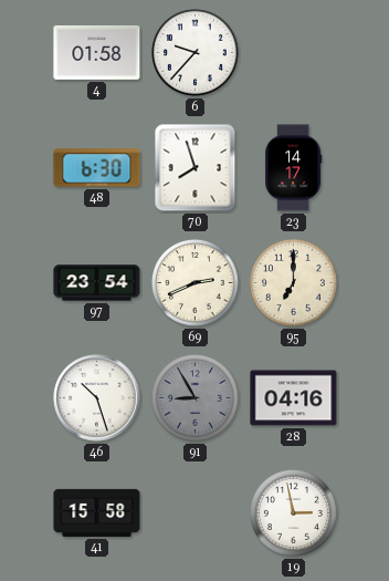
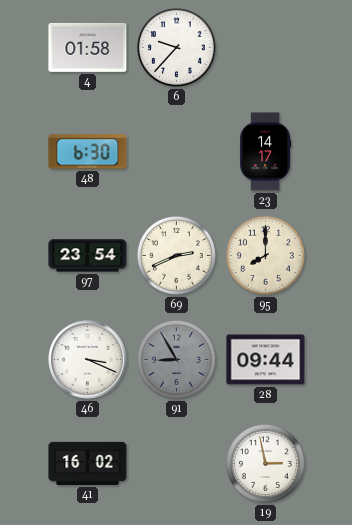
70: 7:57 -> none
95: 7:00 -> 8:00
46: 10:27 -> 3:19
28: 04:16 -> 09:44
41: 15:58 -> 16:02
